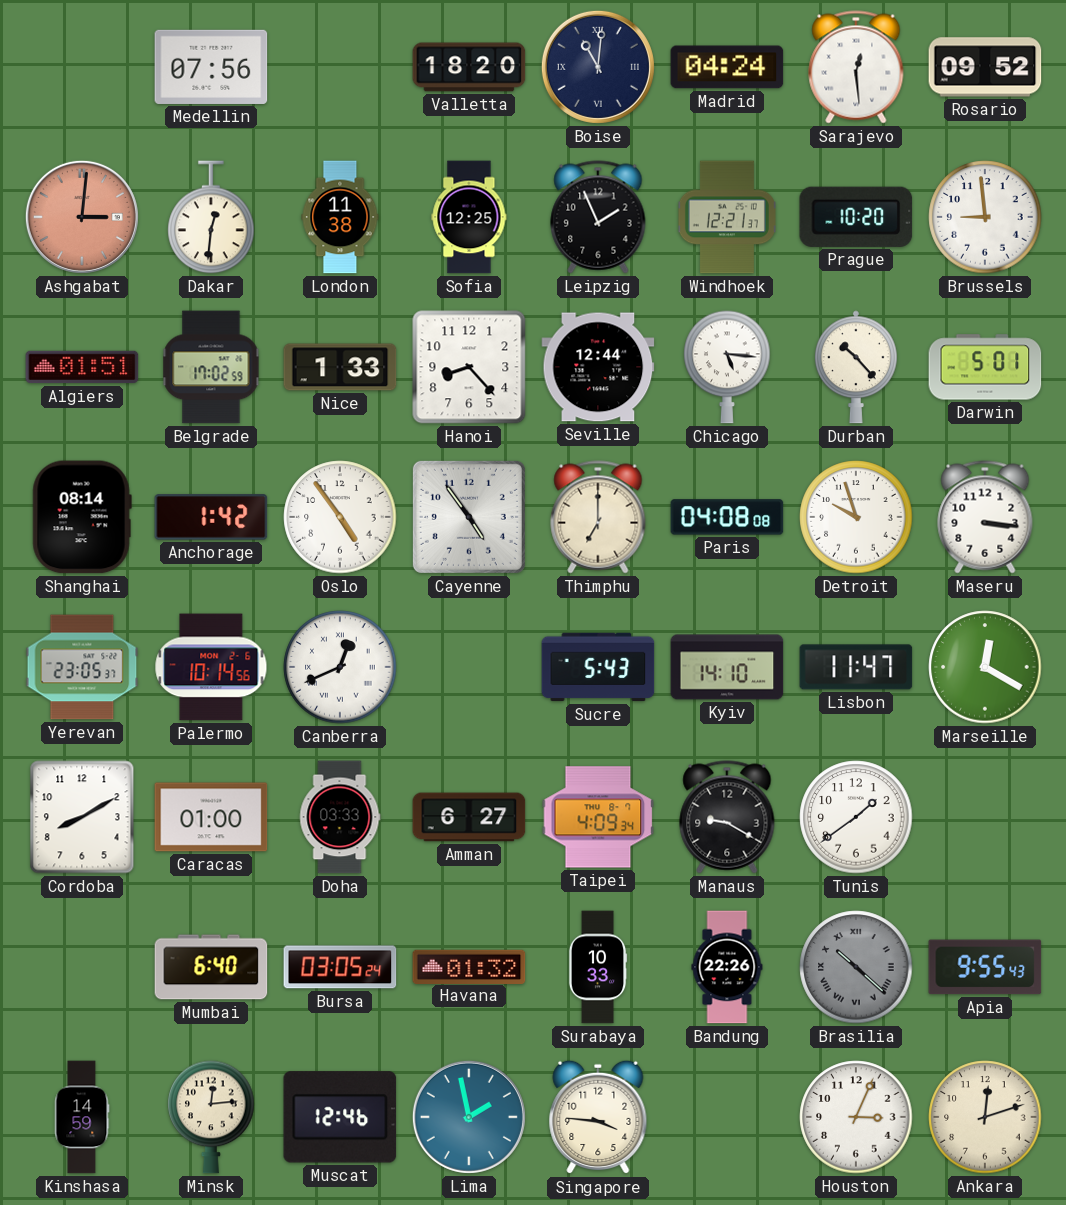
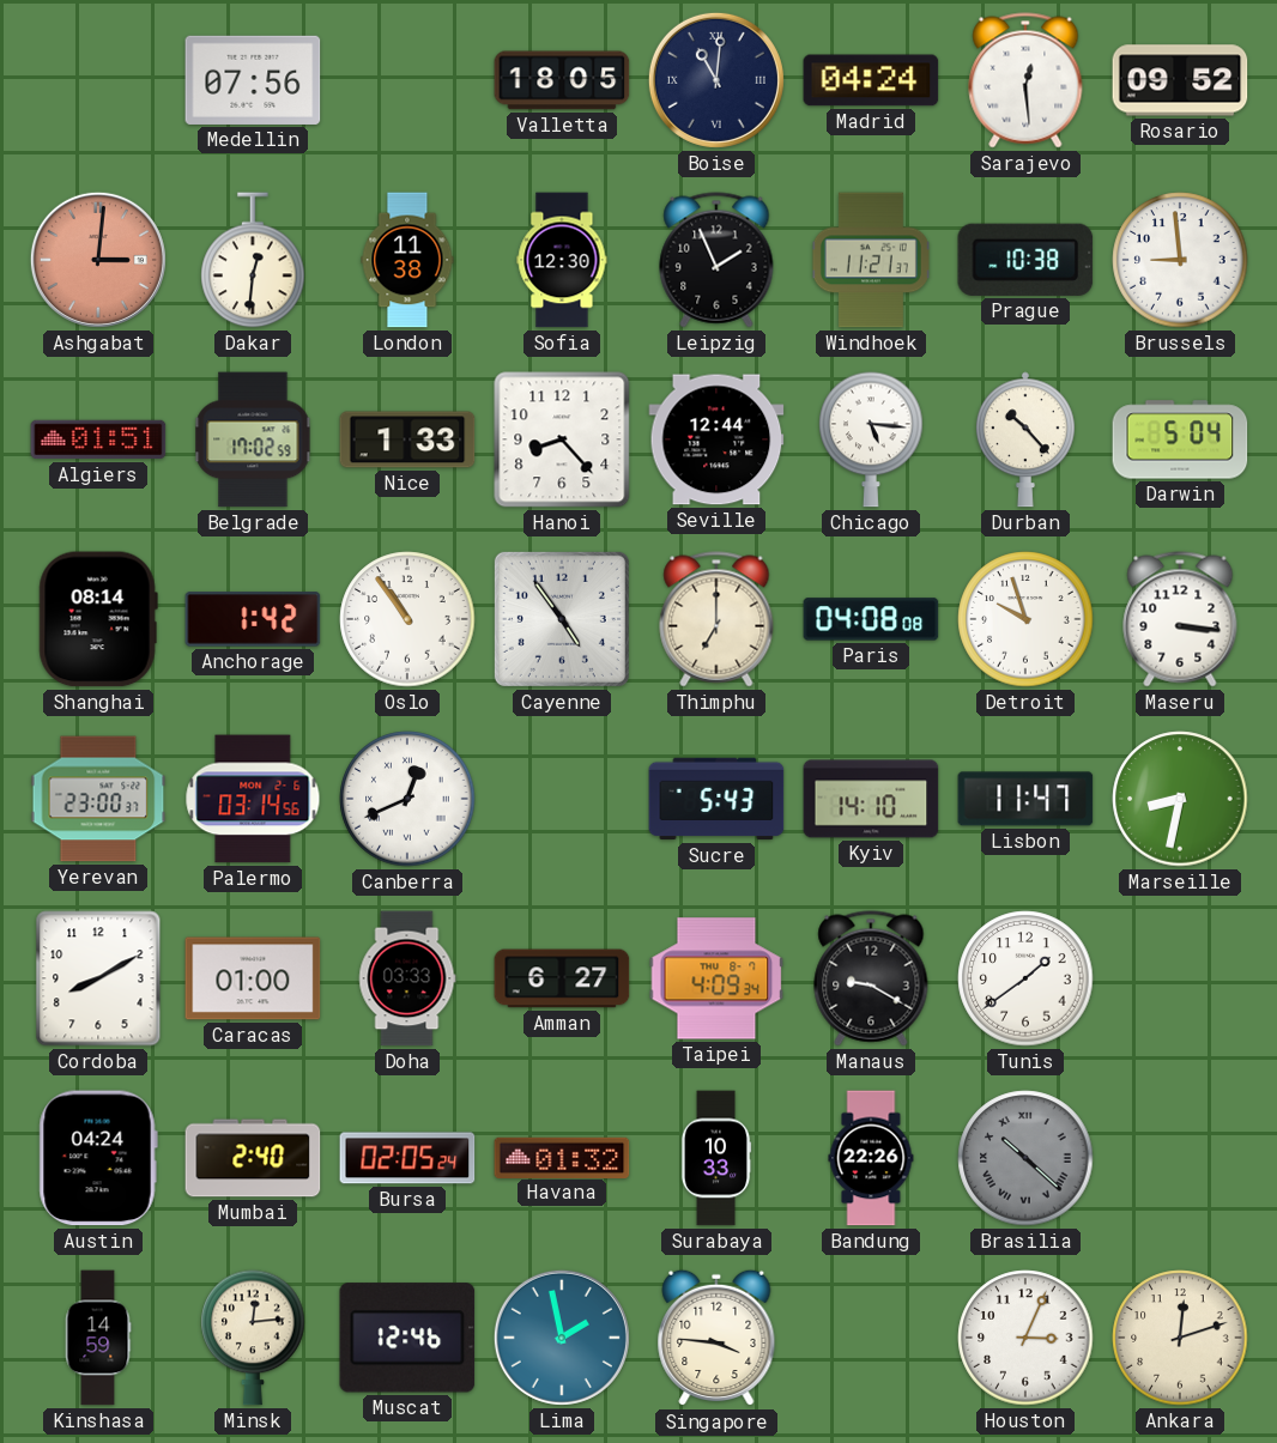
Valletta: 18:20 -> 18:05
Sofia: 12:25 -> 12:30
Windhoek: 12:21 -> 11:21
Prague: 10:20 -> 10:38
Darwin: 5:01 -> 5:04
Oslo: 4:54 -> 10:54
Yerevan: 23:05 -> 23:00
Palermo: 10:14 -> 03:14
Marseille: 12:20 -> 8:32
Austin: none -> 04:24
Mumbai: 6:40 -> 2:40
Bursa: 03:05 -> 02:05
Apia: 9:55 -> none
